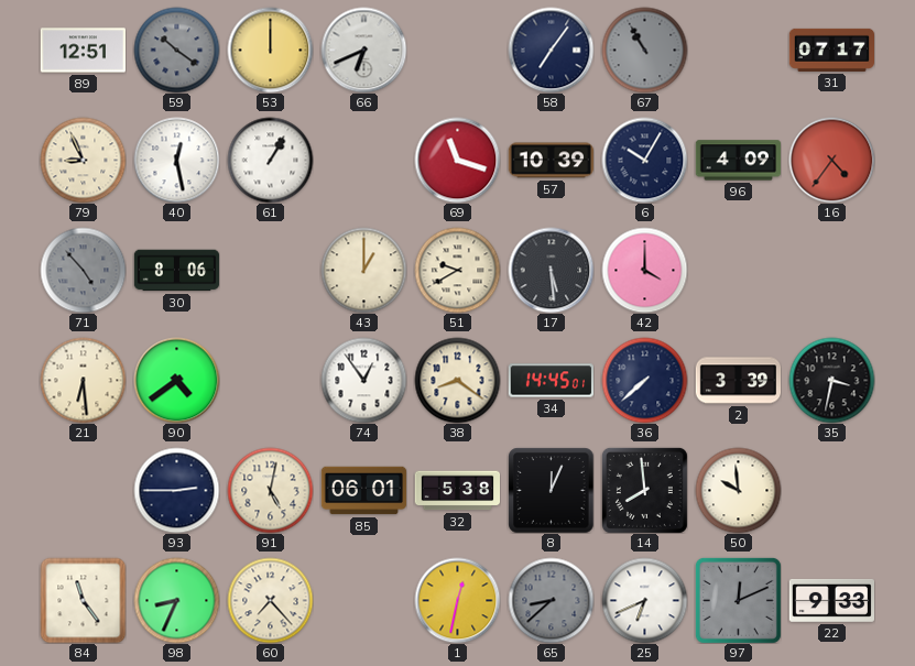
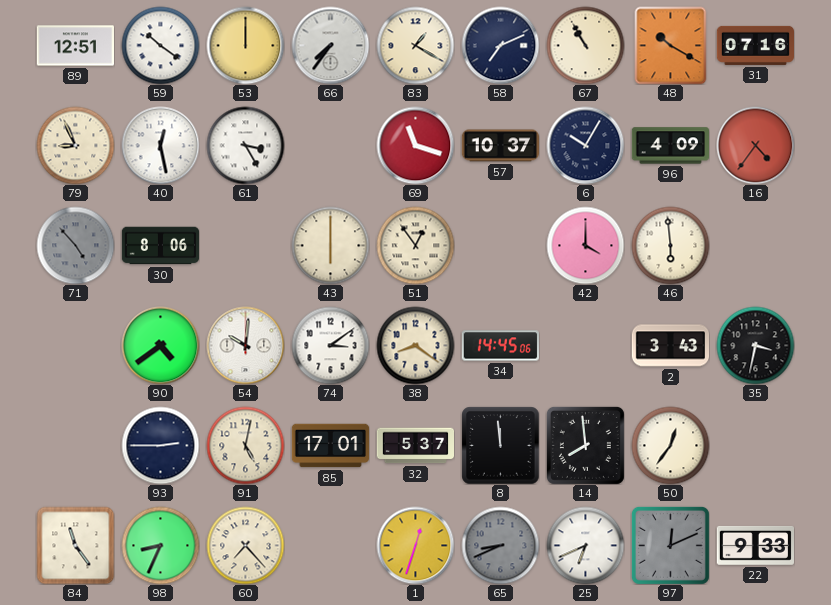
59 dial: grey -> white
66: 6:41 -> 7:36
83: none -> 1:20
58: 7:06 -> 7:11
67 dial: grey -> cream
48: none -> 10:20
31: 07:17 -> 07:16
61: 1:05 -> 3:25
57: 10:39 -> 10:37
43: 1:00 -> 6:00
51: 9:40 -> 12:54
17: 5:29 -> none
46: none -> 5:59
21: 6:29 -> none
54: none -> 10:01
74: 12:54 -> 3:09
34: 14:45:01 -> 14:45:06
36: 7:38 -> none
2: 3:39 -> 3:43
85: 06:01 -> 17:01
32: 5:38 -> 5:37
8: 12:04 -> 11:59
50: 9:59 -> 12:36
1: 12:32 -> 12:33
65: 8:38 -> 8:41
